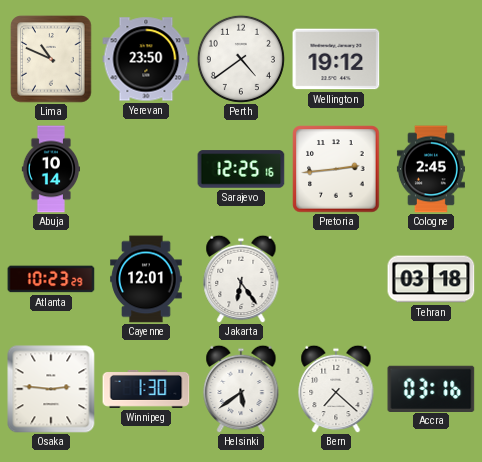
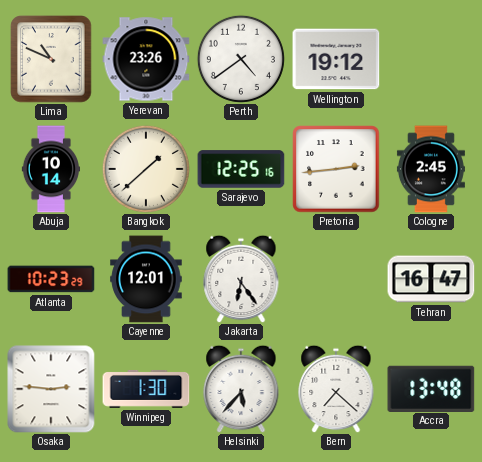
Yerevan: 23:50 -> 23:26
Bangkok: none -> 1:38
Tehran: 03:18 -> 16:47
Helsinki: 5:39 -> 5:37
Accra: 03:16 -> 13:48
